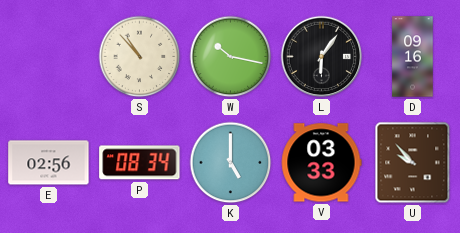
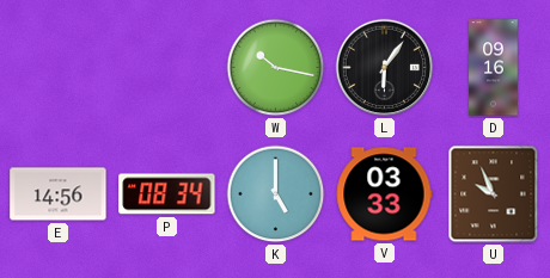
S: 10:53 -> none
E: 02:56 -> 14:56
U: 9:53 -> 9:56
